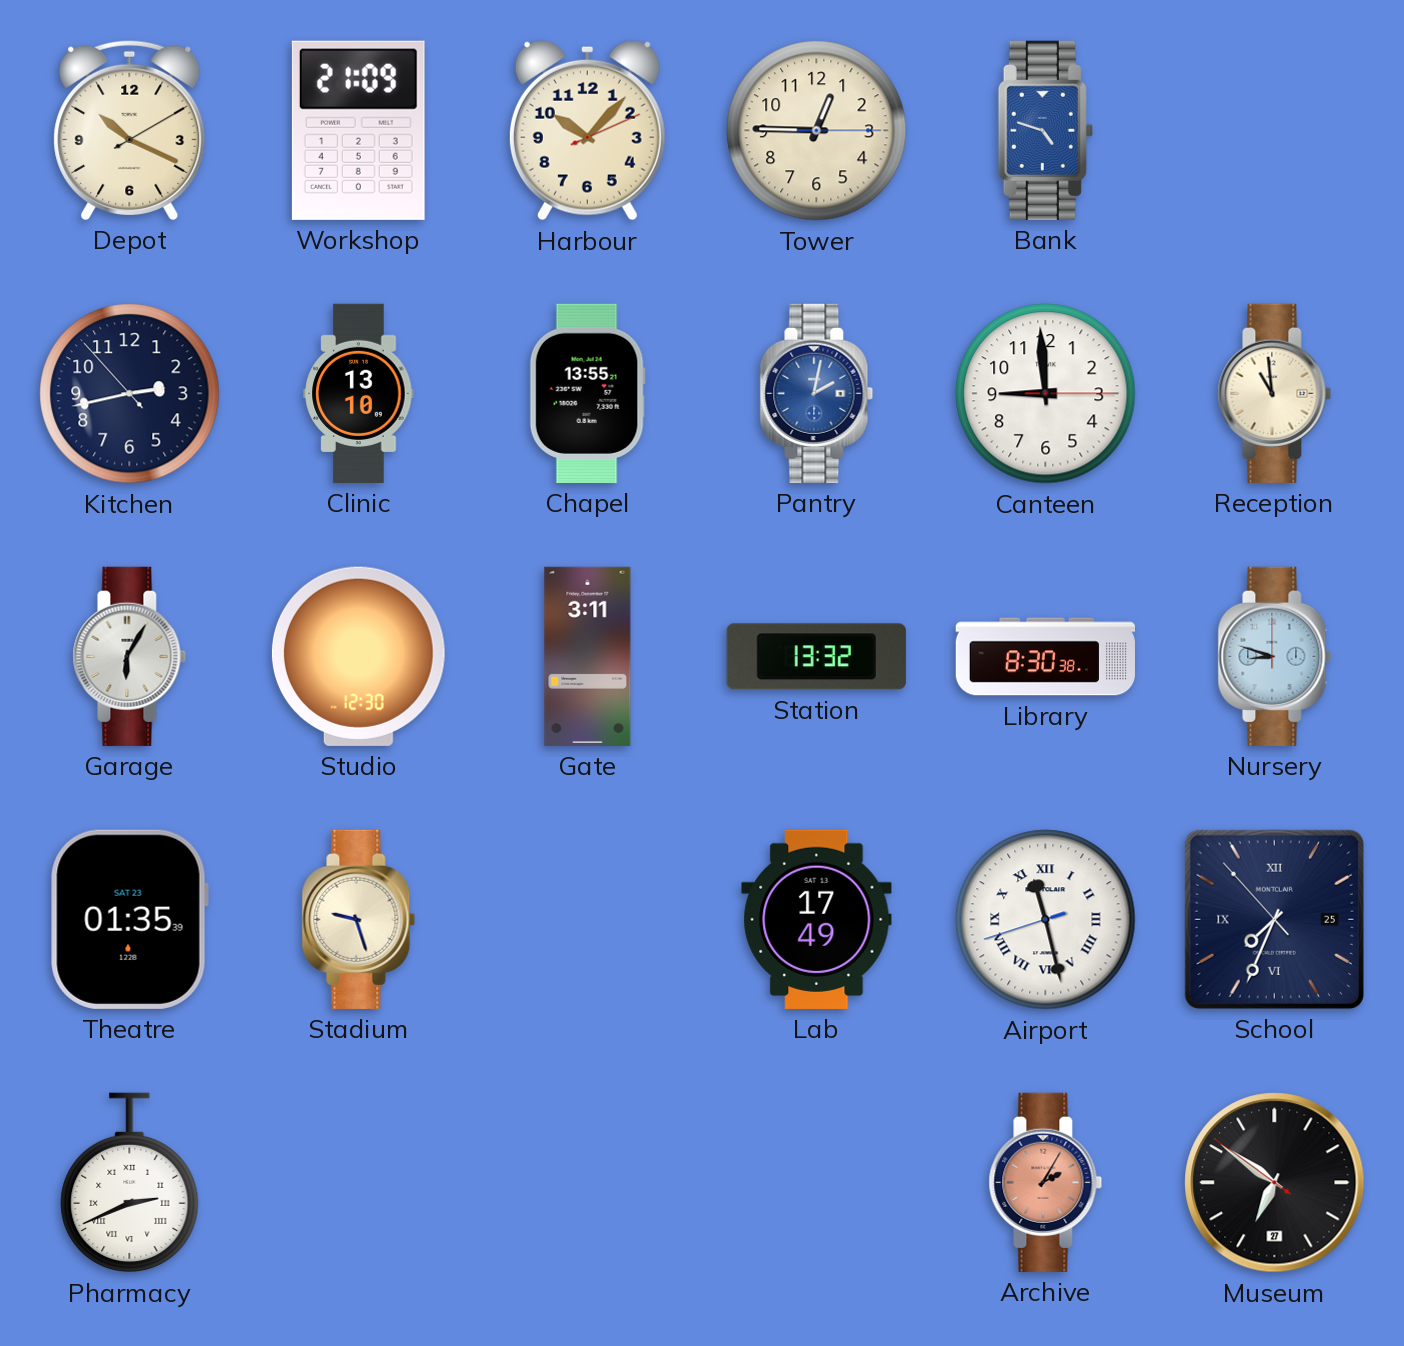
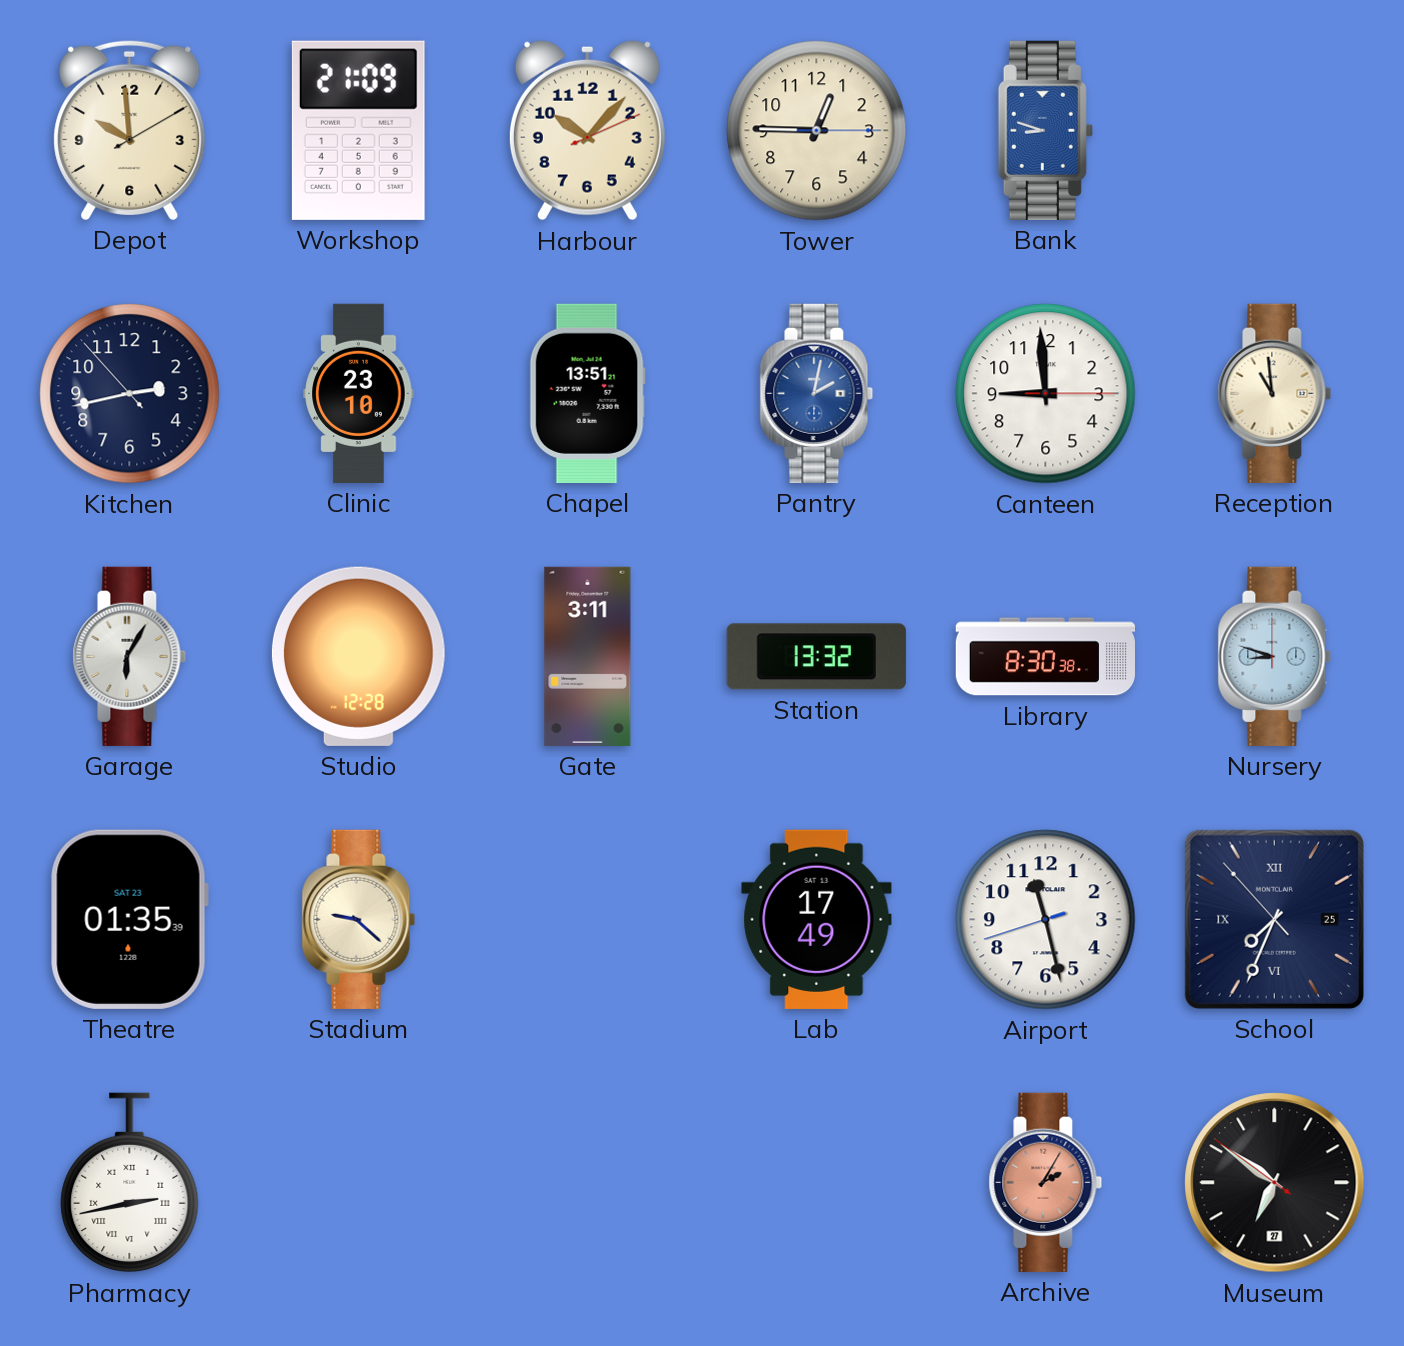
Depot: 10:19 -> 9:59
Bank: 4:48 -> 8:48
Clinic: 13:10 -> 23:10
Chapel: 13:55 -> 13:51
Studio: 12:30 -> 12:28
Stadium: 9:27 -> 9:22
Airport numerals: Roman -> Arabic
Pharmacy: 2:41 -> 2:43
